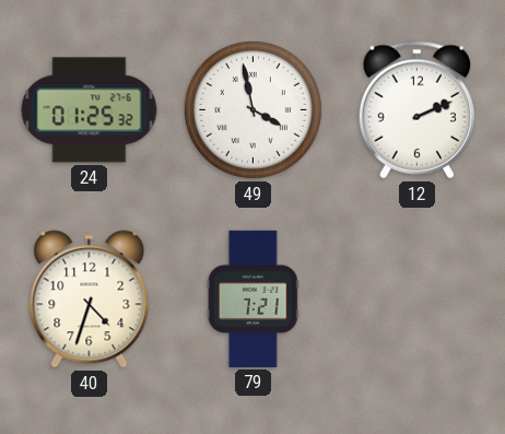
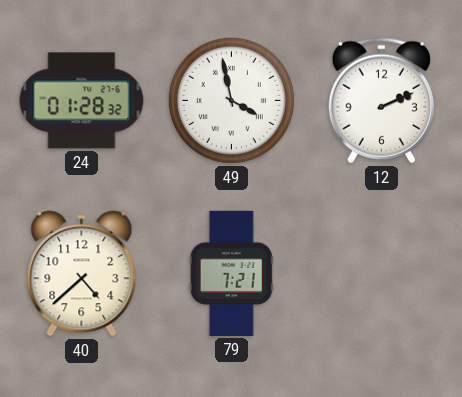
24: 01:25 -> 01:28
40: 4:33 -> 4:38
